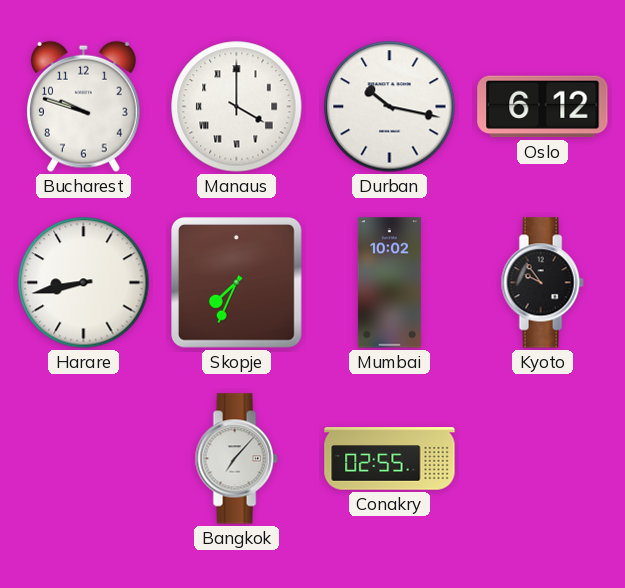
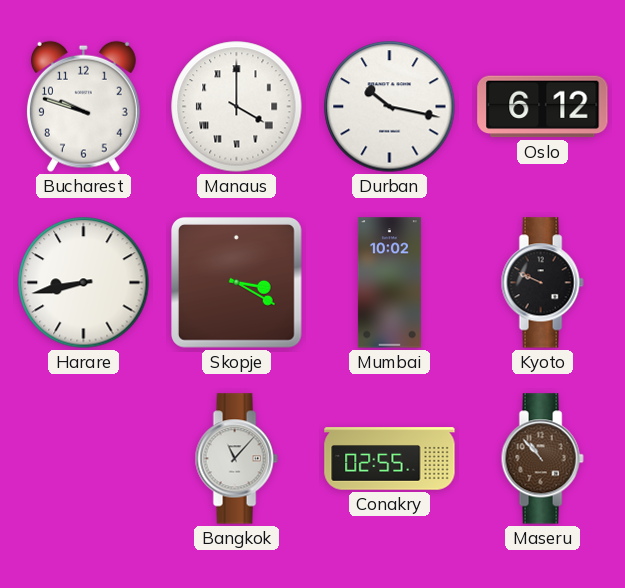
Skopje: 7:34 -> 3:20
Kyoto: 9:54 -> 9:49
Bangkok: 7:07 -> 11:07
Maseru: none -> 10:53
